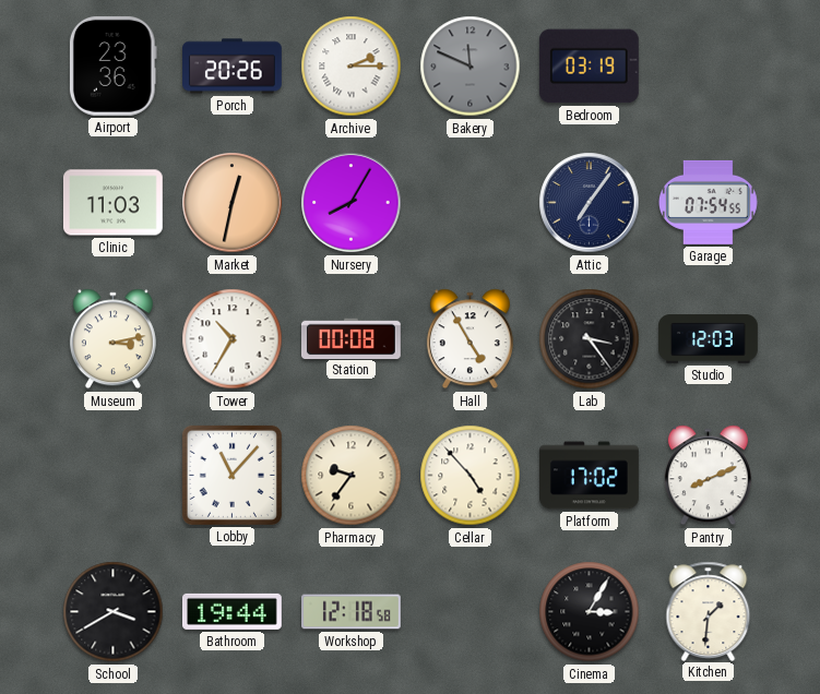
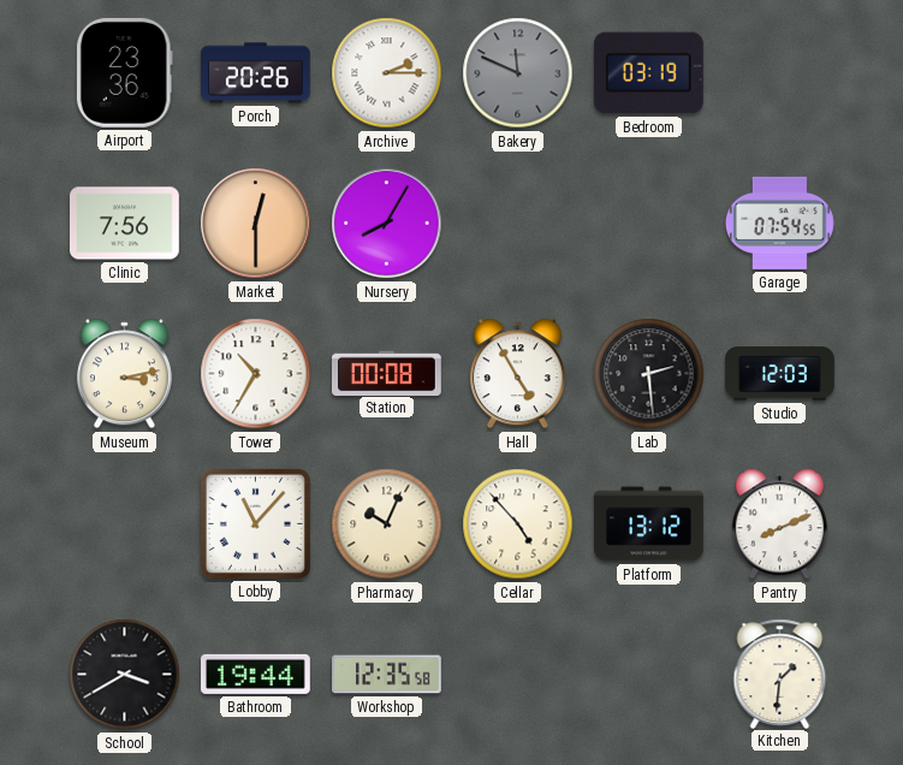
Clinic: 11:03 -> 7:56
Market: 12:32 -> 12:30
Attic: 7:06 -> none
Lab: 3:24 -> 2:29
Pharmacy: 9:36 -> 10:04
Platform: 17:02 -> 13:12
Workshop: 12:18 -> 12:35
Cinema: 3:05 -> none
